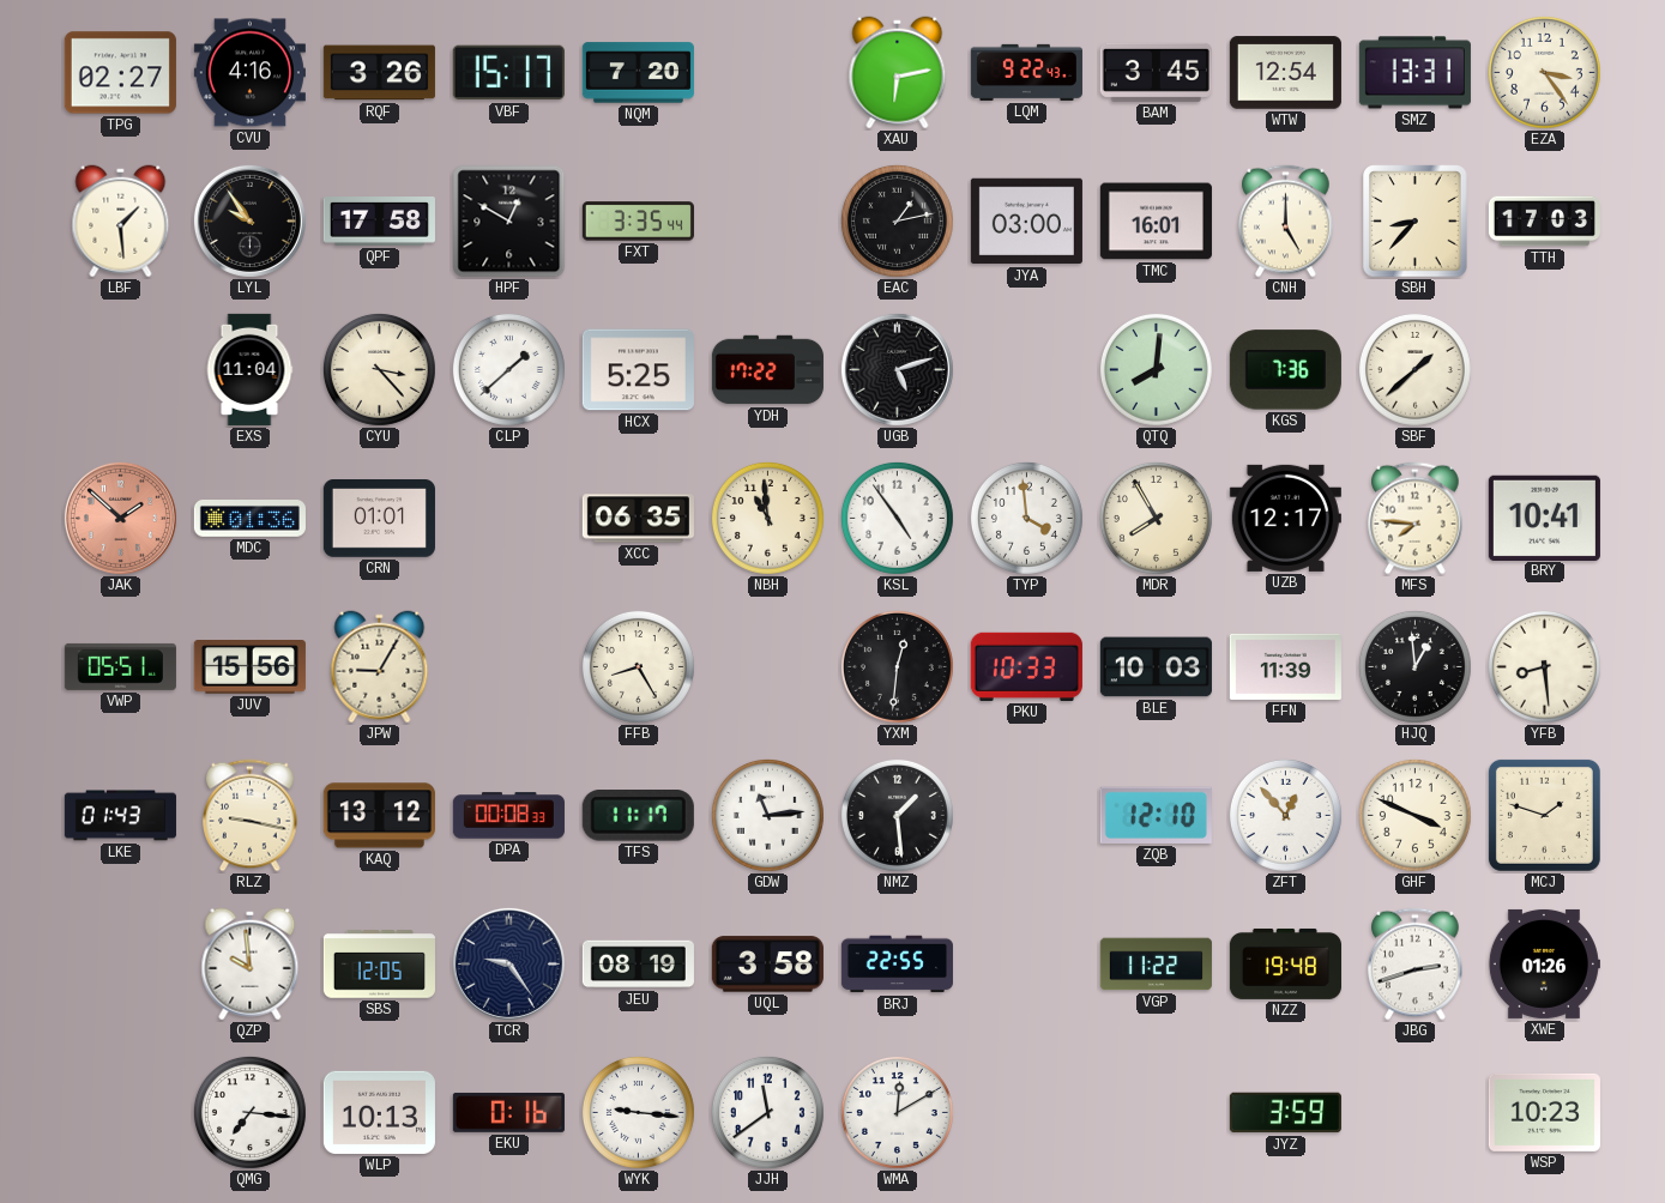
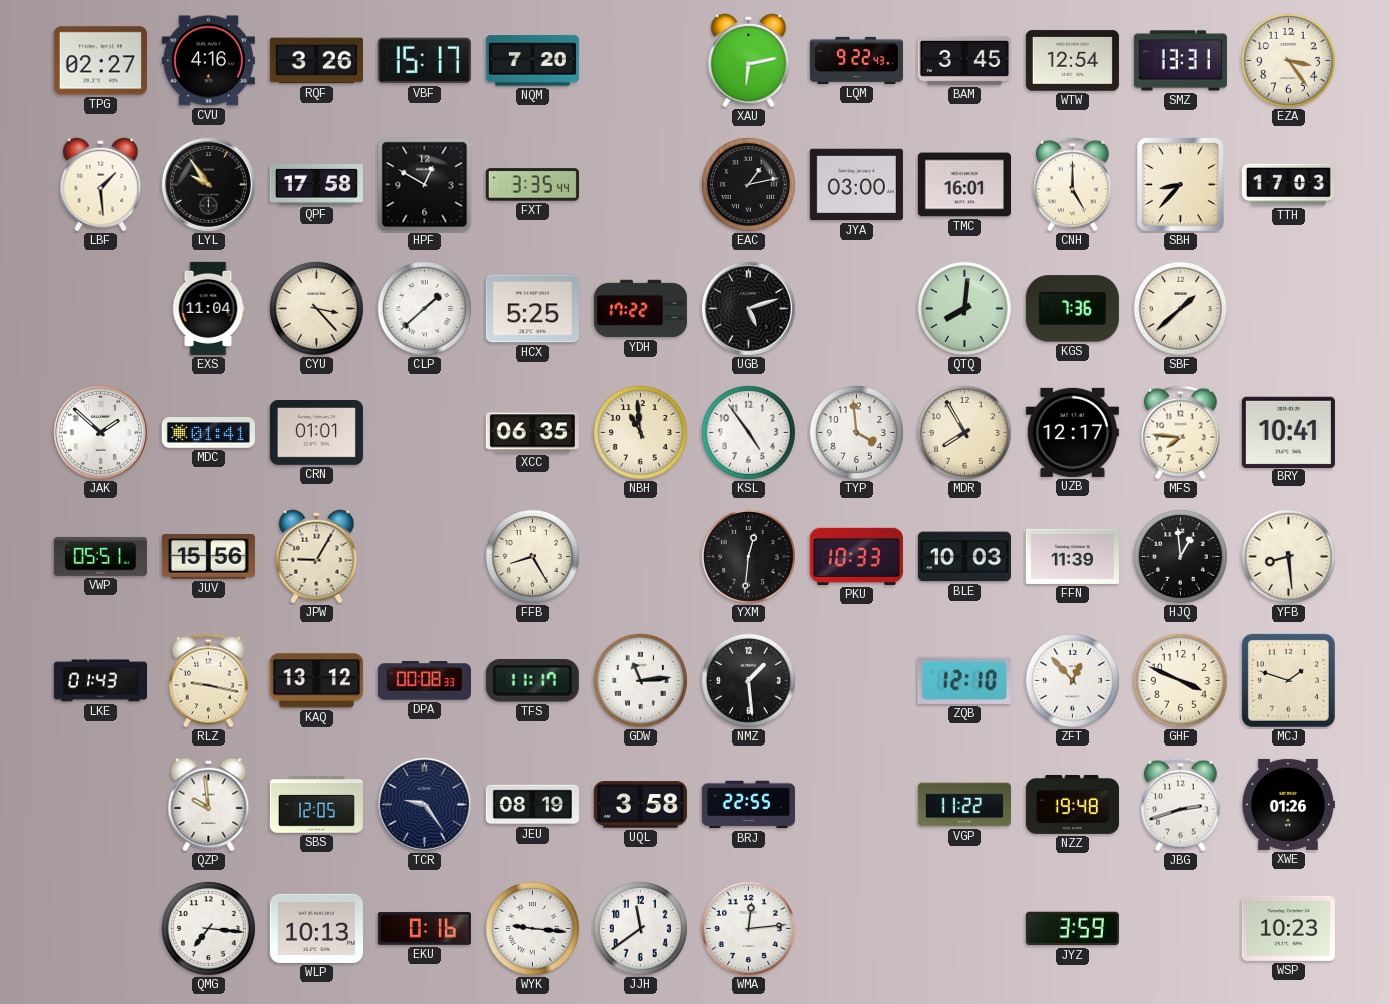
JAK dial: salmon -> white
MDC: 01:36 -> 01:41
WMA: 12:10 -> 12:14
